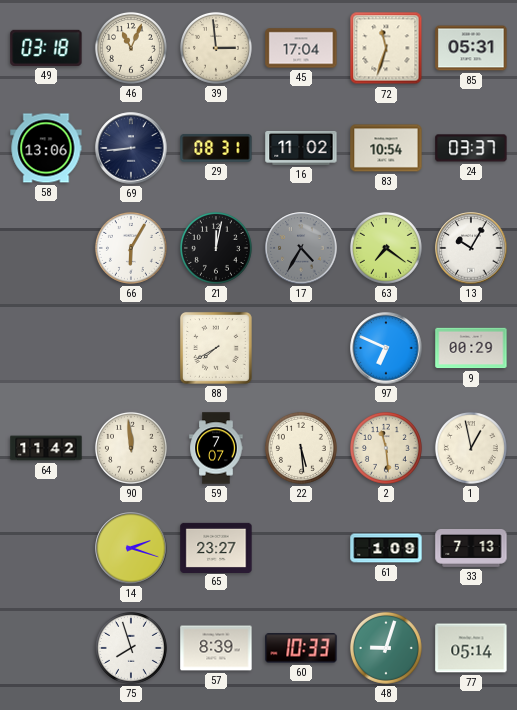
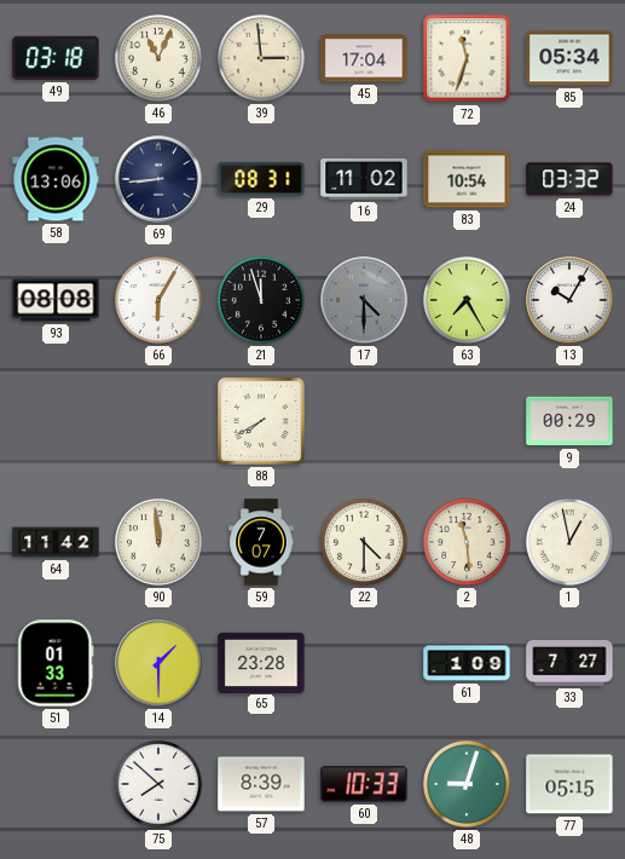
85: 05:31 -> 05:34
24: 03:37 -> 03:32
93: none -> 08:08
21: 12:02 -> 11:57
17: 4:35 -> 4:30
63: 7:21 -> 7:25
97: 6:49 -> none
22: 5:29 -> 4:30
51: none -> 01:33
14: 2:18 -> 1:30
65: 23:27 -> 23:28
33: 7:13 -> 7:27
75: 7:57 -> 7:52
77: 05:14 -> 05:15
